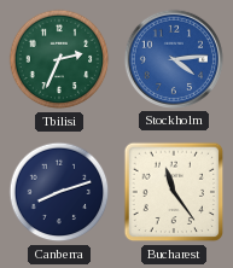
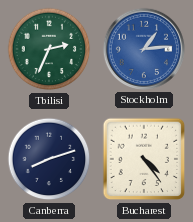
Stockholm: 4:14 -> 1:14
Bucharest: 11:24 -> 4:24
